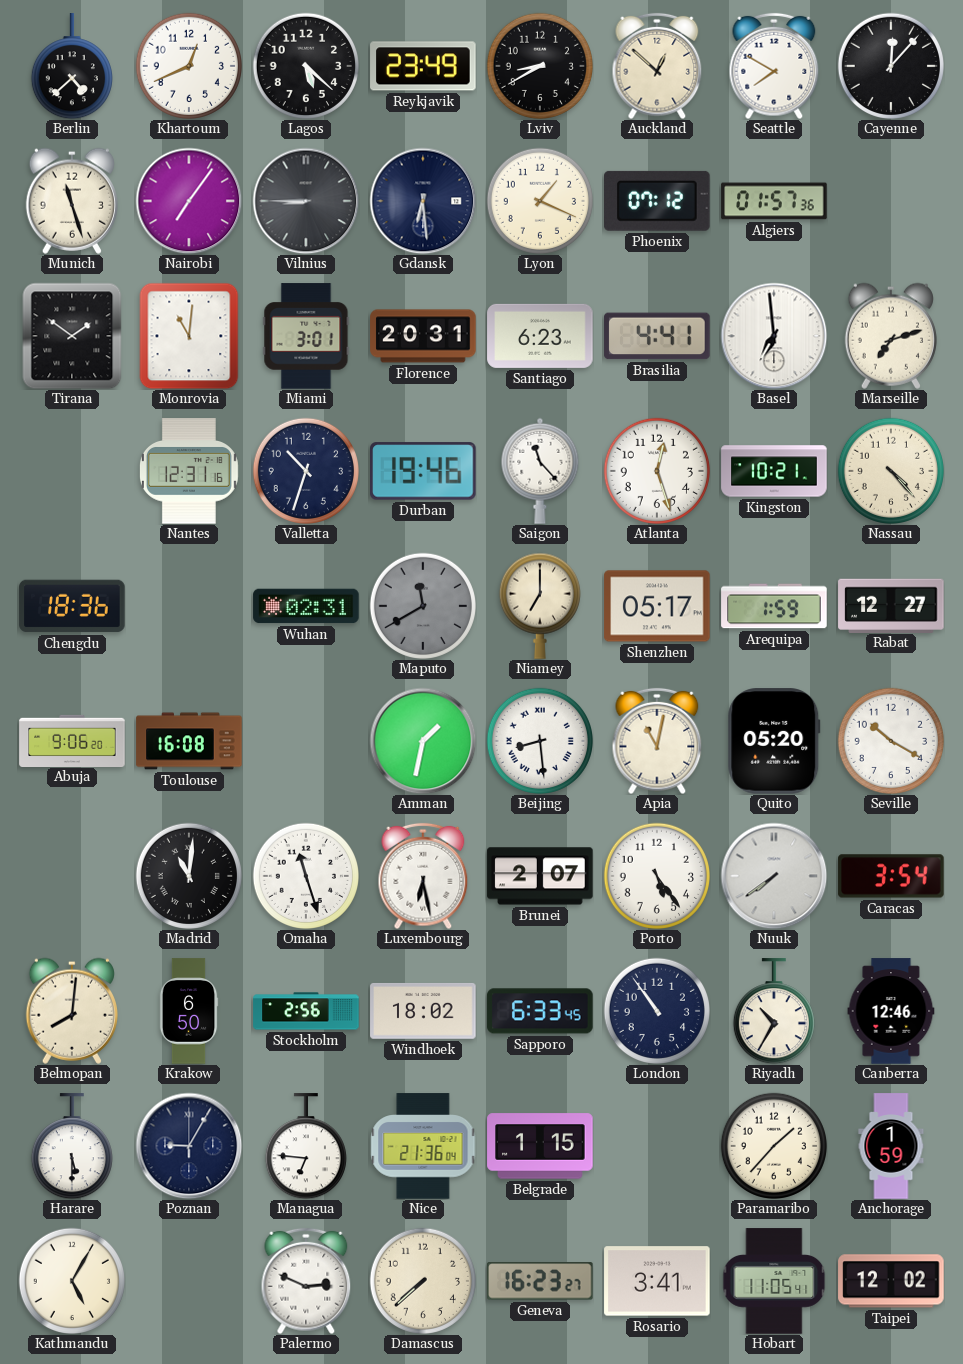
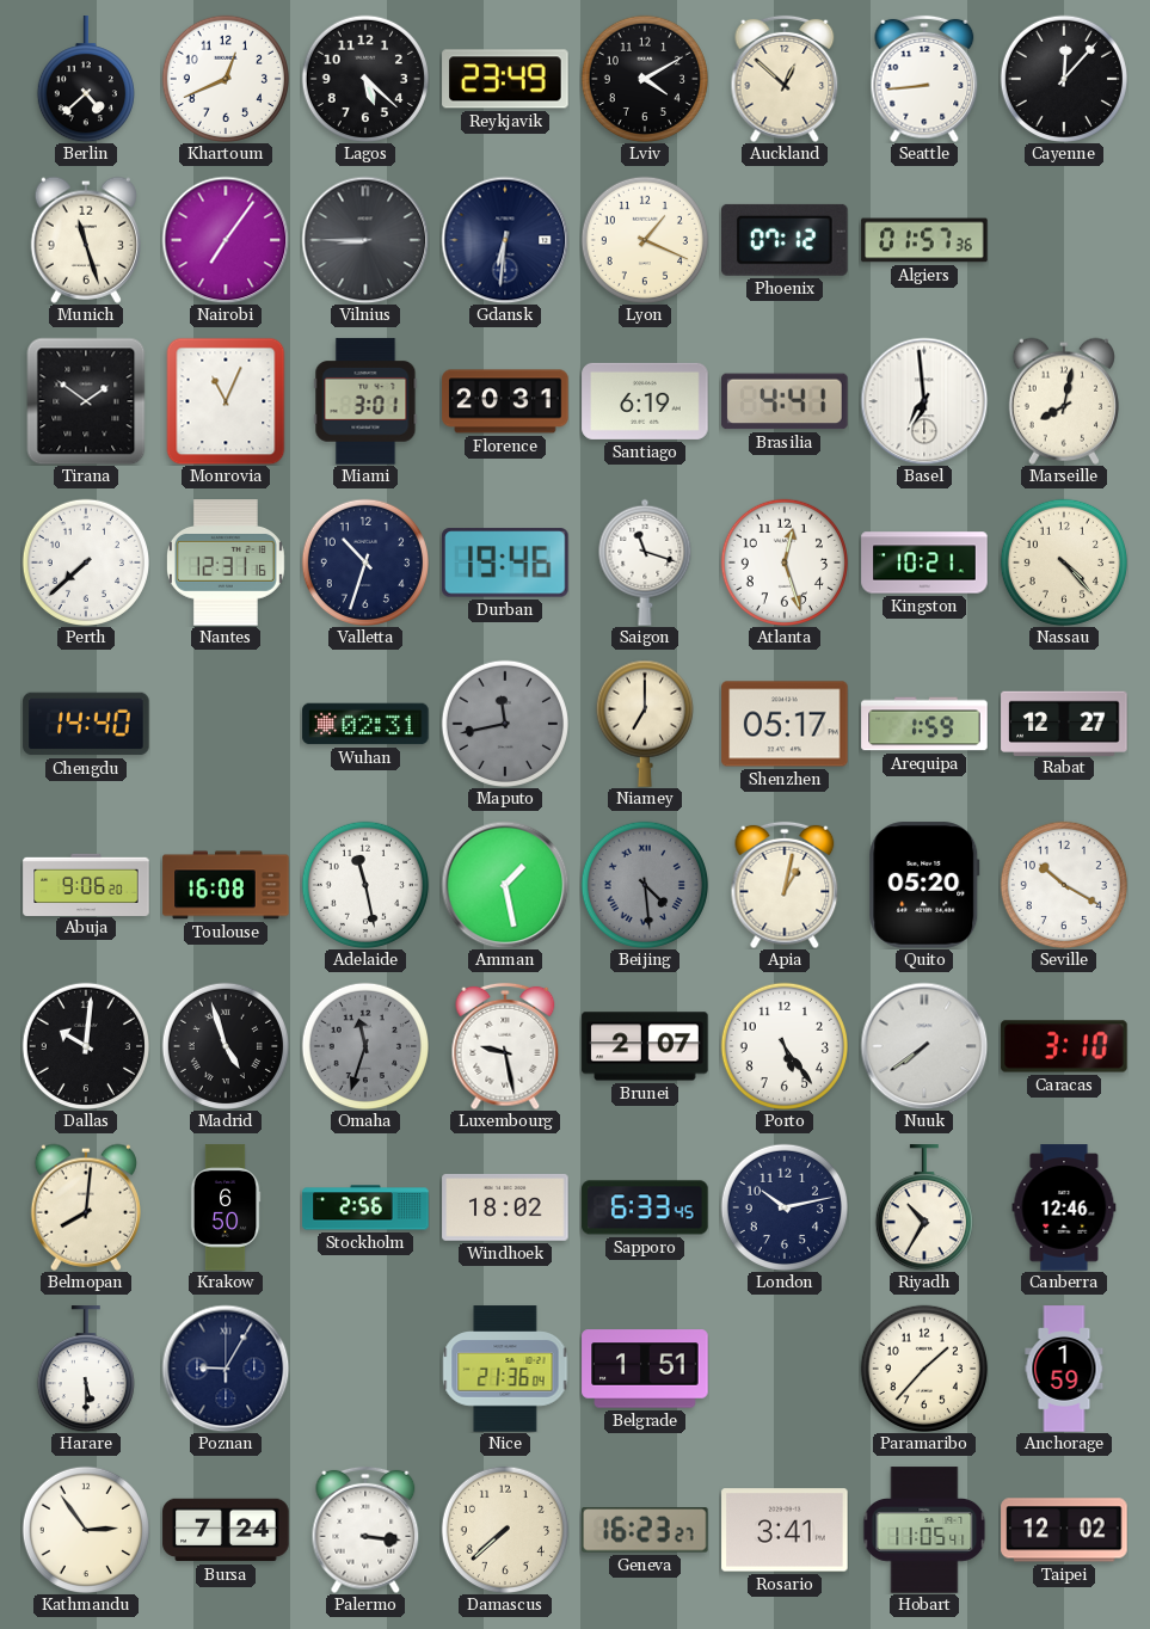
Lviv: 8:40 -> 4:10
Seattle: 7:50 -> 8:44
Gdansk: 6:29 -> 6:31
Monrovia: 11:01 -> 11:04
Santiago: 6:23 -> 6:19
Marseille: 7:12 -> 8:02
Perth: none -> 7:38
Saigon: 11:23 -> 11:18
Chengdu: 18:36 -> 14:40
Maputo: 11:40 -> 11:43
Adelaide: none -> 11:28
Amman: 1:32 -> 1:28
Beijing: 8:29 -> 4:29
Beijing dial: white -> grey
Apia: 11:02 -> 1:02
Dallas: none -> 10:01
Madrid: 11:01 -> 4:57
Omaha: 11:27 -> 11:33
Omaha dial: white -> grey
Luxembourg: 6:28 -> 9:28
Caracas: 3:54 -> 3:10
London: 10:54 -> 10:13
Managua: 6:46 -> none
Belgrade: 1:15 -> 1:51
Kathmandu: 5:05 -> 2:54
Bursa: none -> 7:24
Palermo: 2:49 -> 3:16
